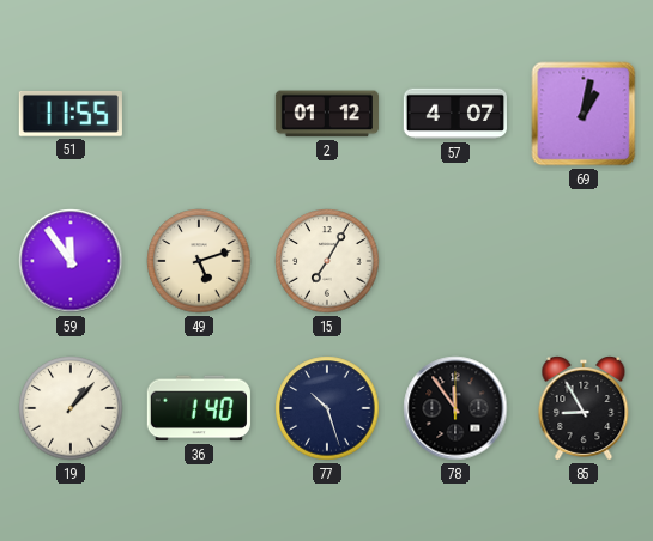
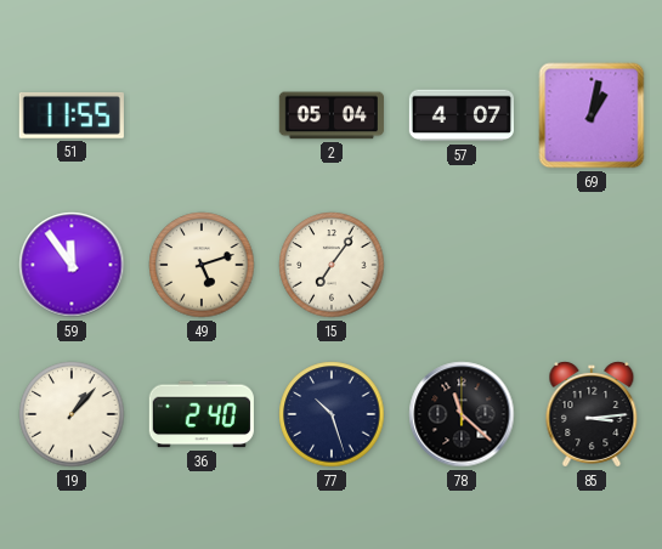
2: 01:12 -> 05:04
15: 7:05 -> 7:06
36: 1:40 -> 2:40
78: 11:54 -> 11:22
85: 8:55 -> 3:14
